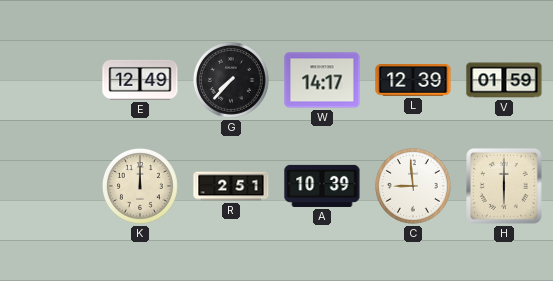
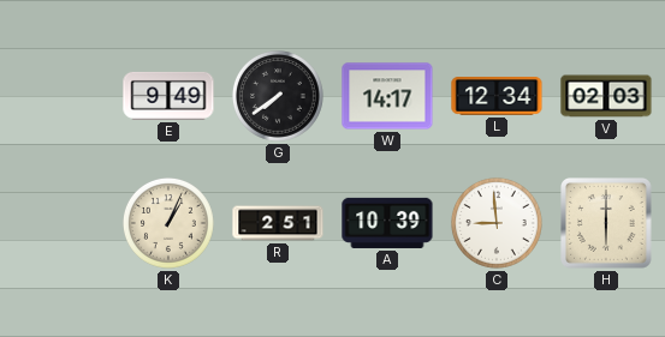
E: 12:49 -> 9:49
G: 7:37 -> 7:39
L: 12:39 -> 12:34
V: 01:59 -> 02:03
K: 12:00 -> 1:04
